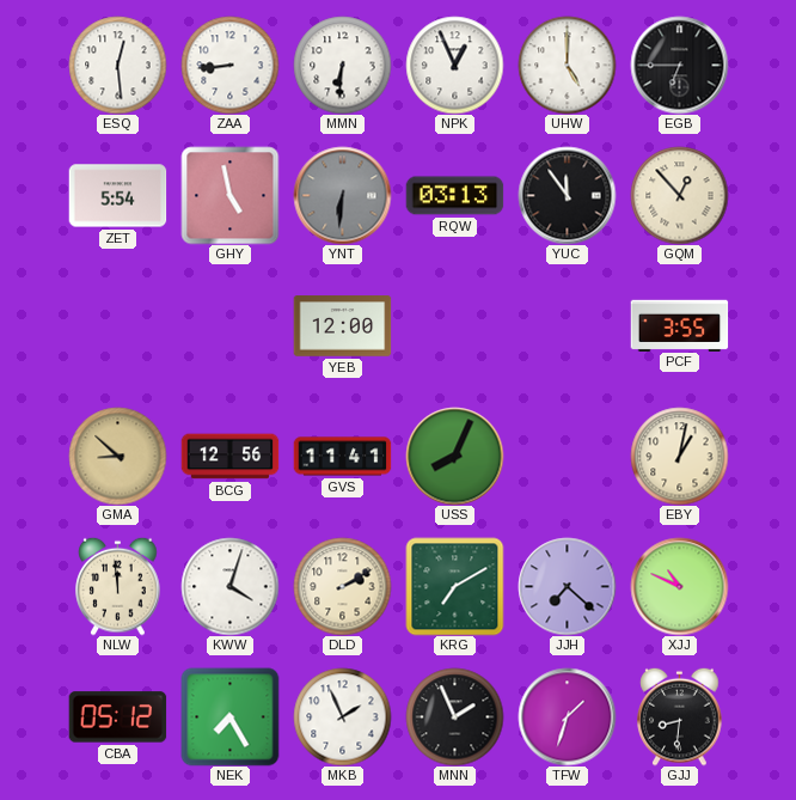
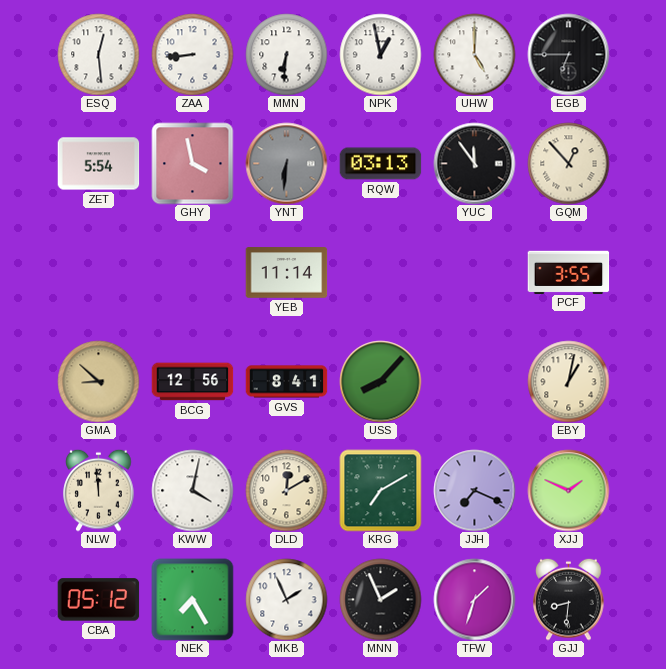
NPK: 12:56 -> 12:58
GHY: 4:58 -> 3:58
YEB: 12:00 -> 11:14
GVS: 11:41 -> 8:41
USS: 8:04 -> 8:07
KWW: 4:03 -> 4:02
DLD: 2:10 -> 12:10
JJH: 7:22 -> 7:19
XJJ: 10:49 -> 1:49
